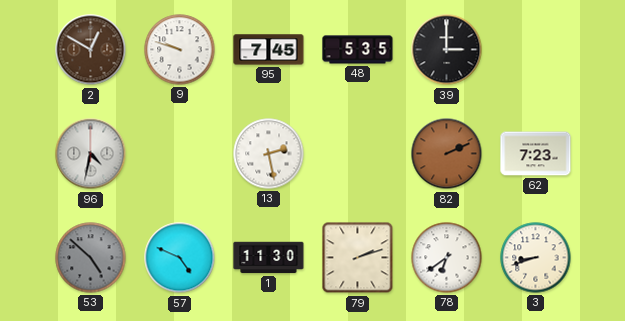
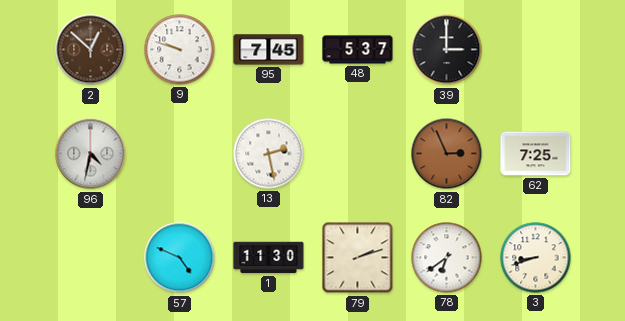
2: 12:50 -> 12:52
48: 5:35 -> 5:37
82: 2:11 -> 2:56
62: 7:23 -> 7:25
53: 4:52 -> none
